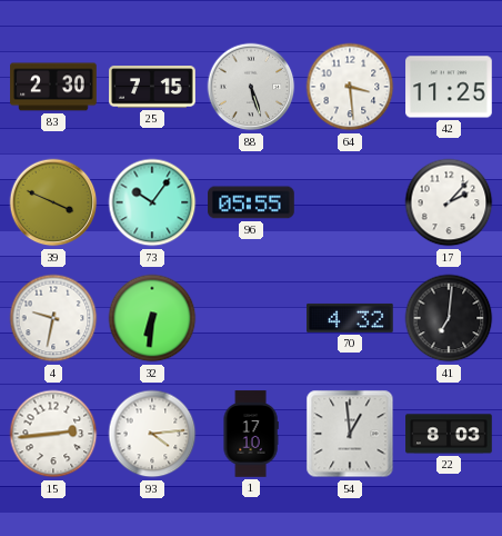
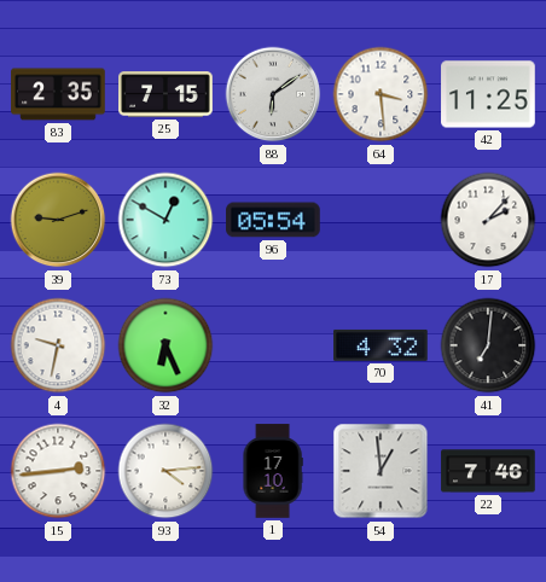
83: 2:30 -> 2:35
88: 5:27 -> 6:09
39: 3:49 -> 9:12
73: 10:06 -> 12:50
96: 05:55 -> 05:54
32: 6:31 -> 6:26
22: 8:03 -> 7:46
